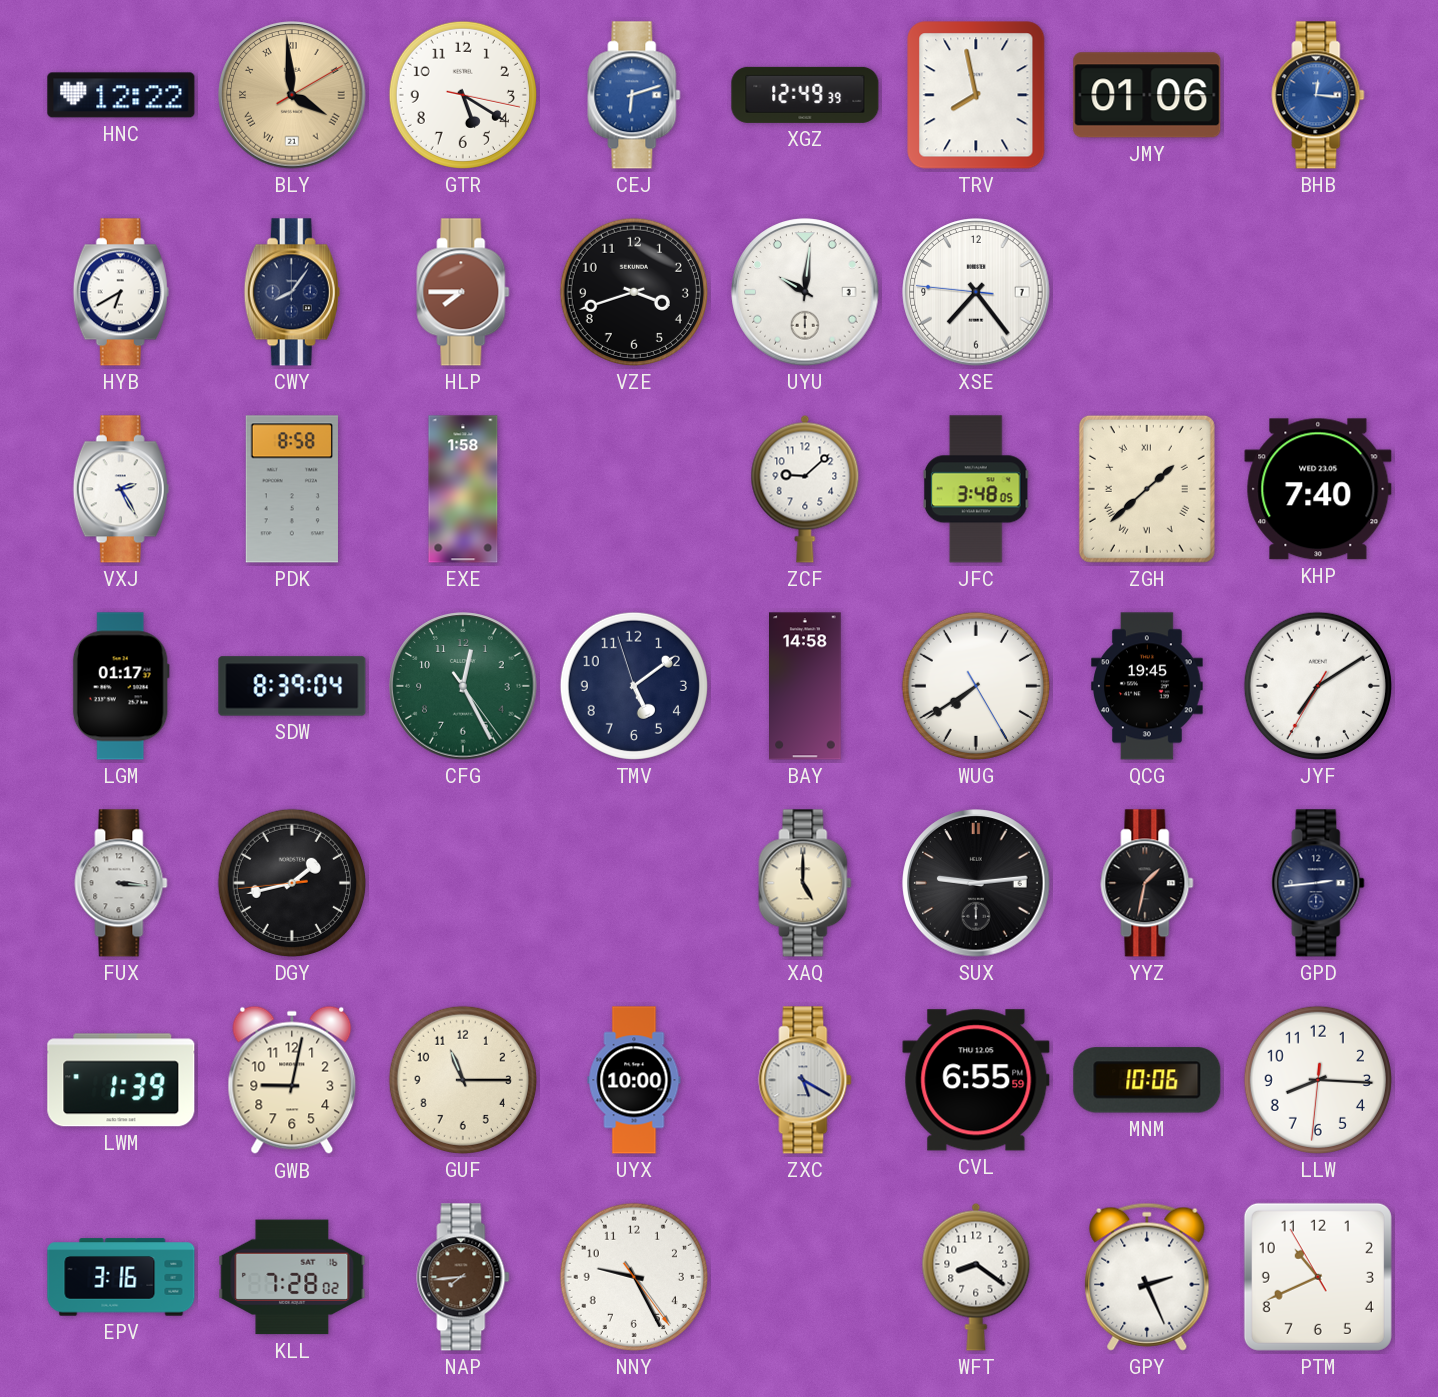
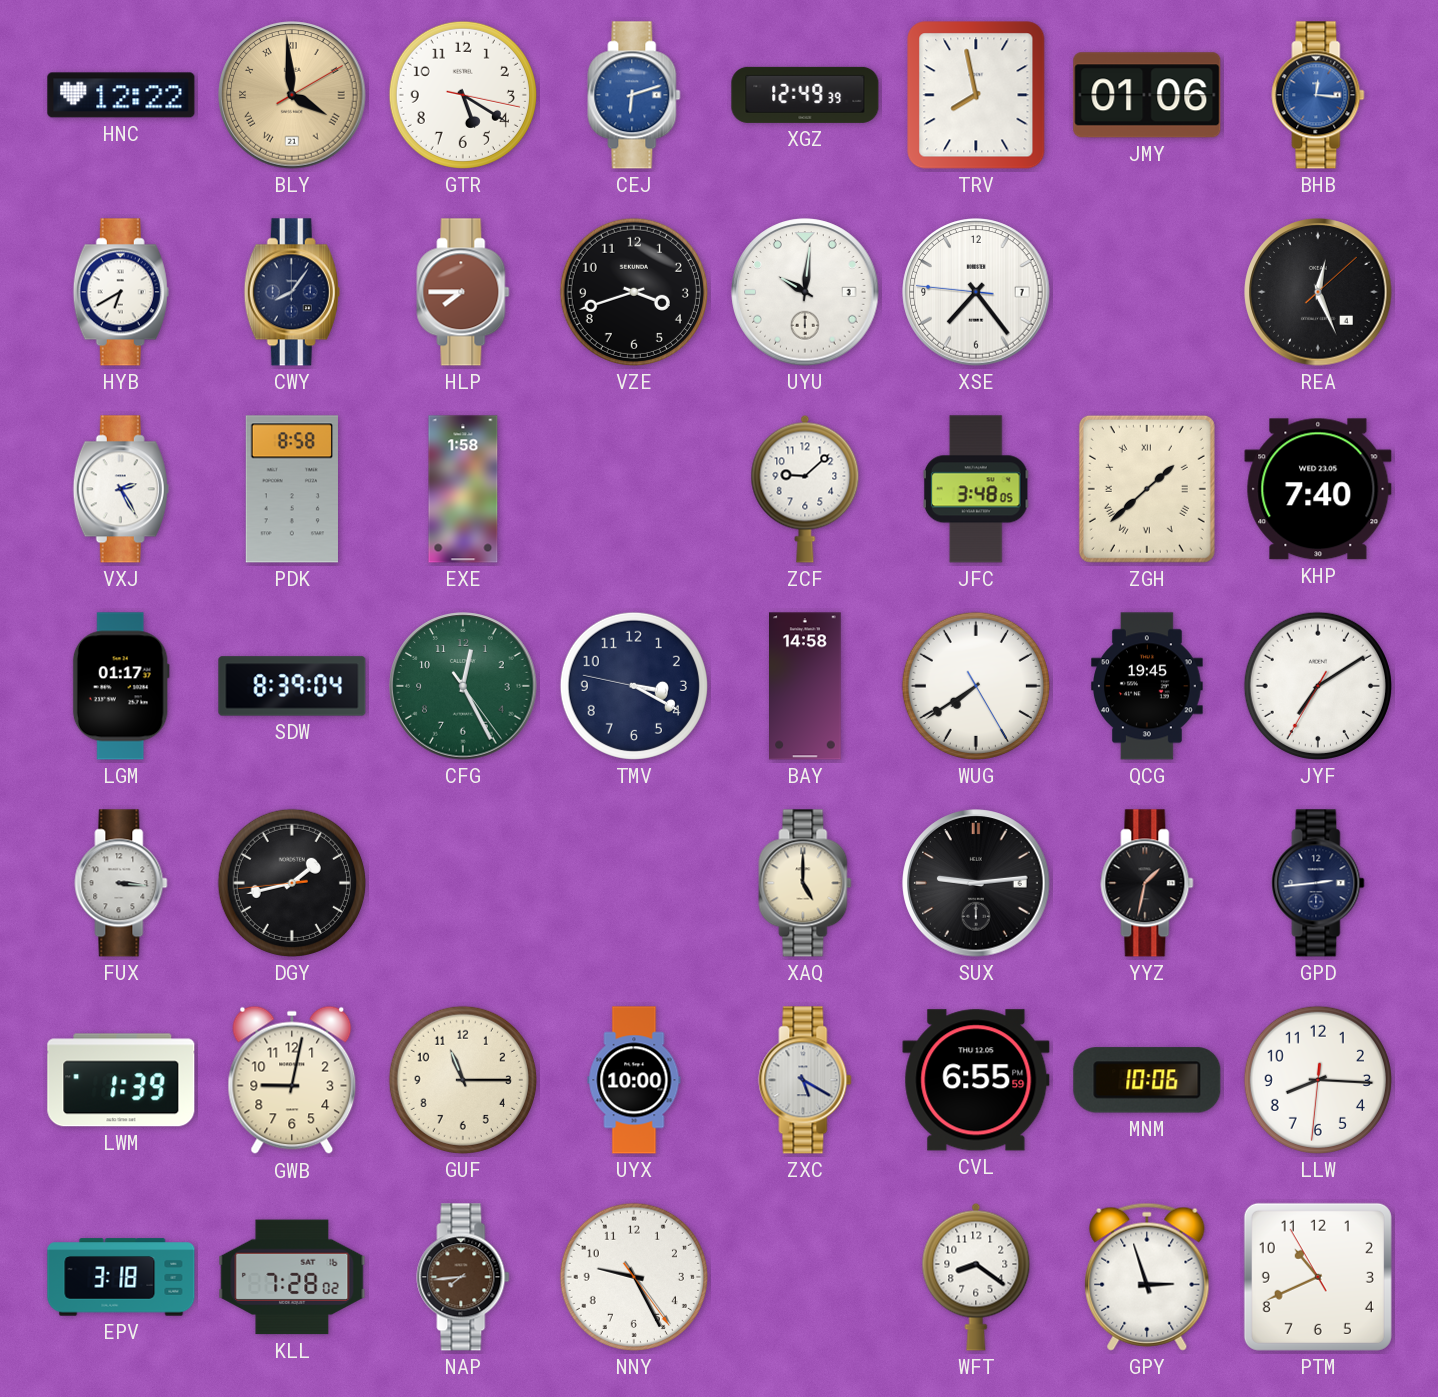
REA: none -> 12:26
TMV: 5:08 -> 3:19
EPV: 3:16 -> 3:18
GPY: 2:26 -> 2:57
